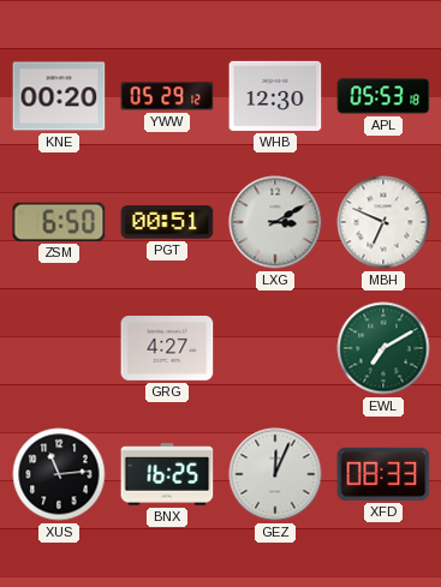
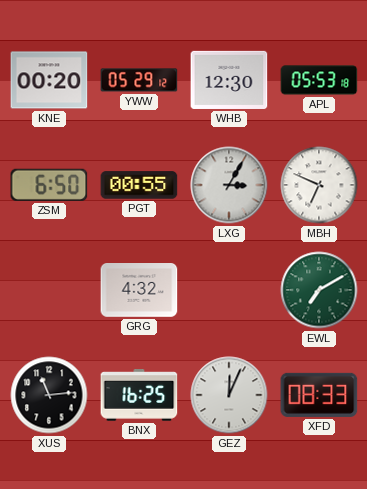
PGT: 00:51 -> 00:55
LXG: 3:10 -> 3:05
GRG: 4:27 -> 4:32
